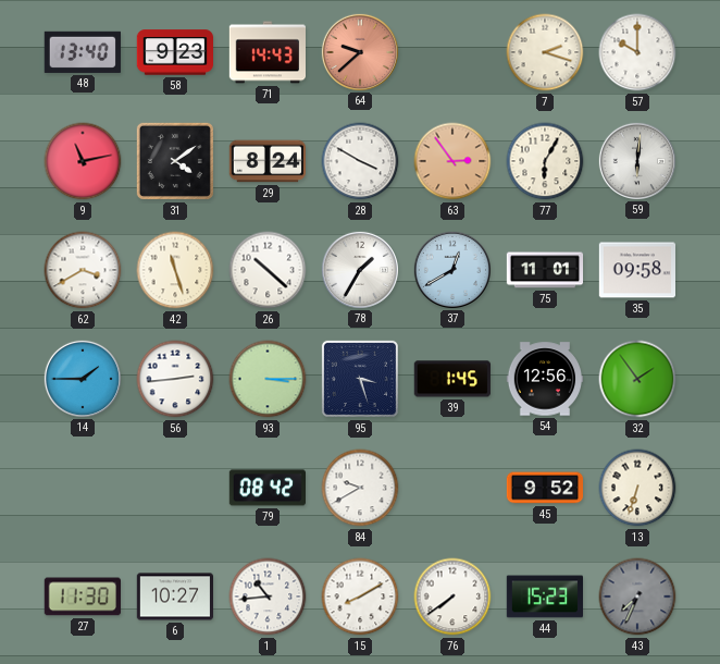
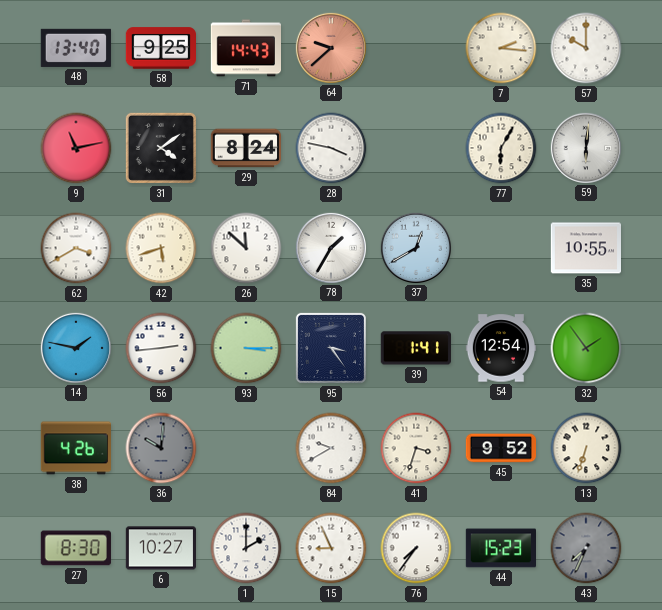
58: 9:23 -> 9:25
7: 2:18 -> 2:16
28: 3:50 -> 3:47
63: 2:54 -> none
42: 11:27 -> 5:42
26: 10:22 -> 11:52
75: 11:01 -> none
35: 09:58 -> 10:55
14: 1:45 -> 1:47
95: 3:27 -> 3:24
39: 1:45 -> 1:41
54: 12:56 -> 12:54
38: none -> 4:26
36: none -> 10:01
79: 08:42 -> none
41: none -> 3:33
27: 11:30 -> 8:30
1: 10:44 -> 2:00
15: 8:10 -> 8:56
76: 7:39 -> 7:36
